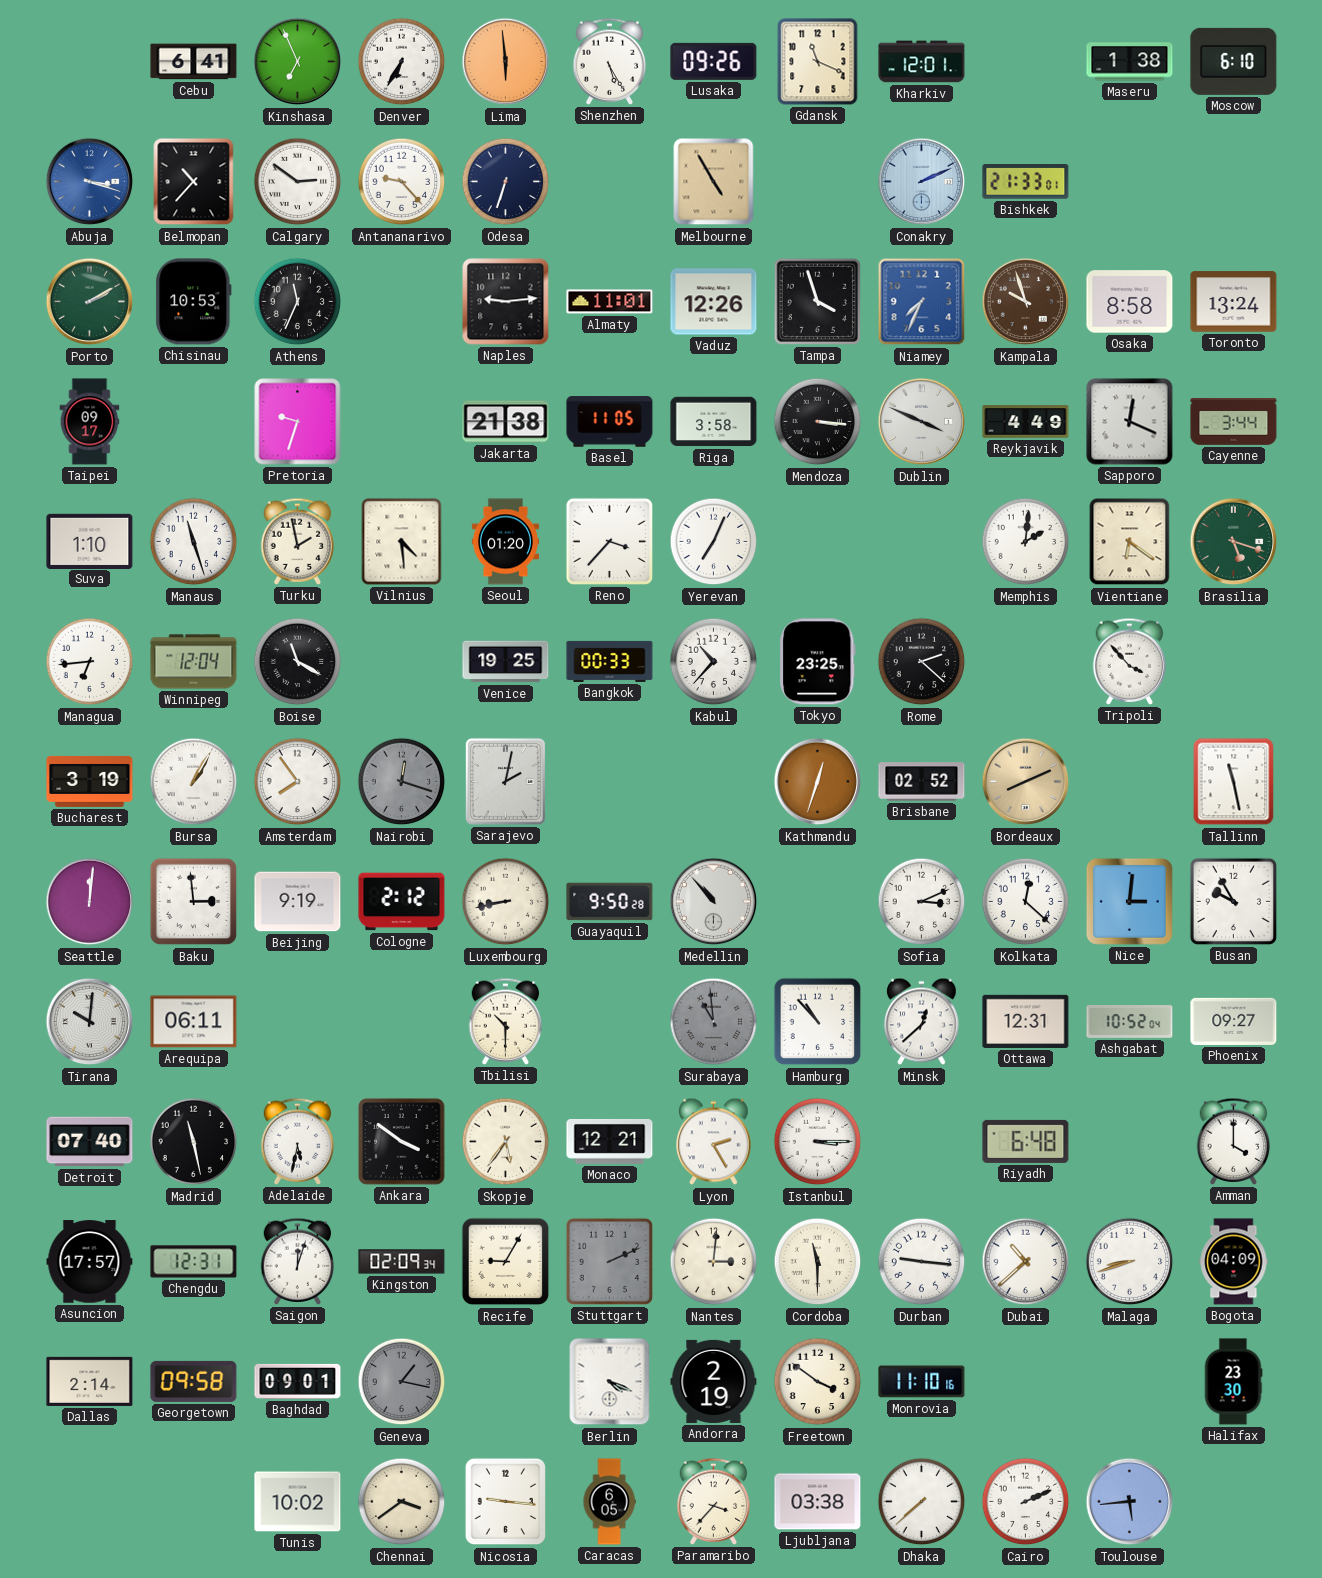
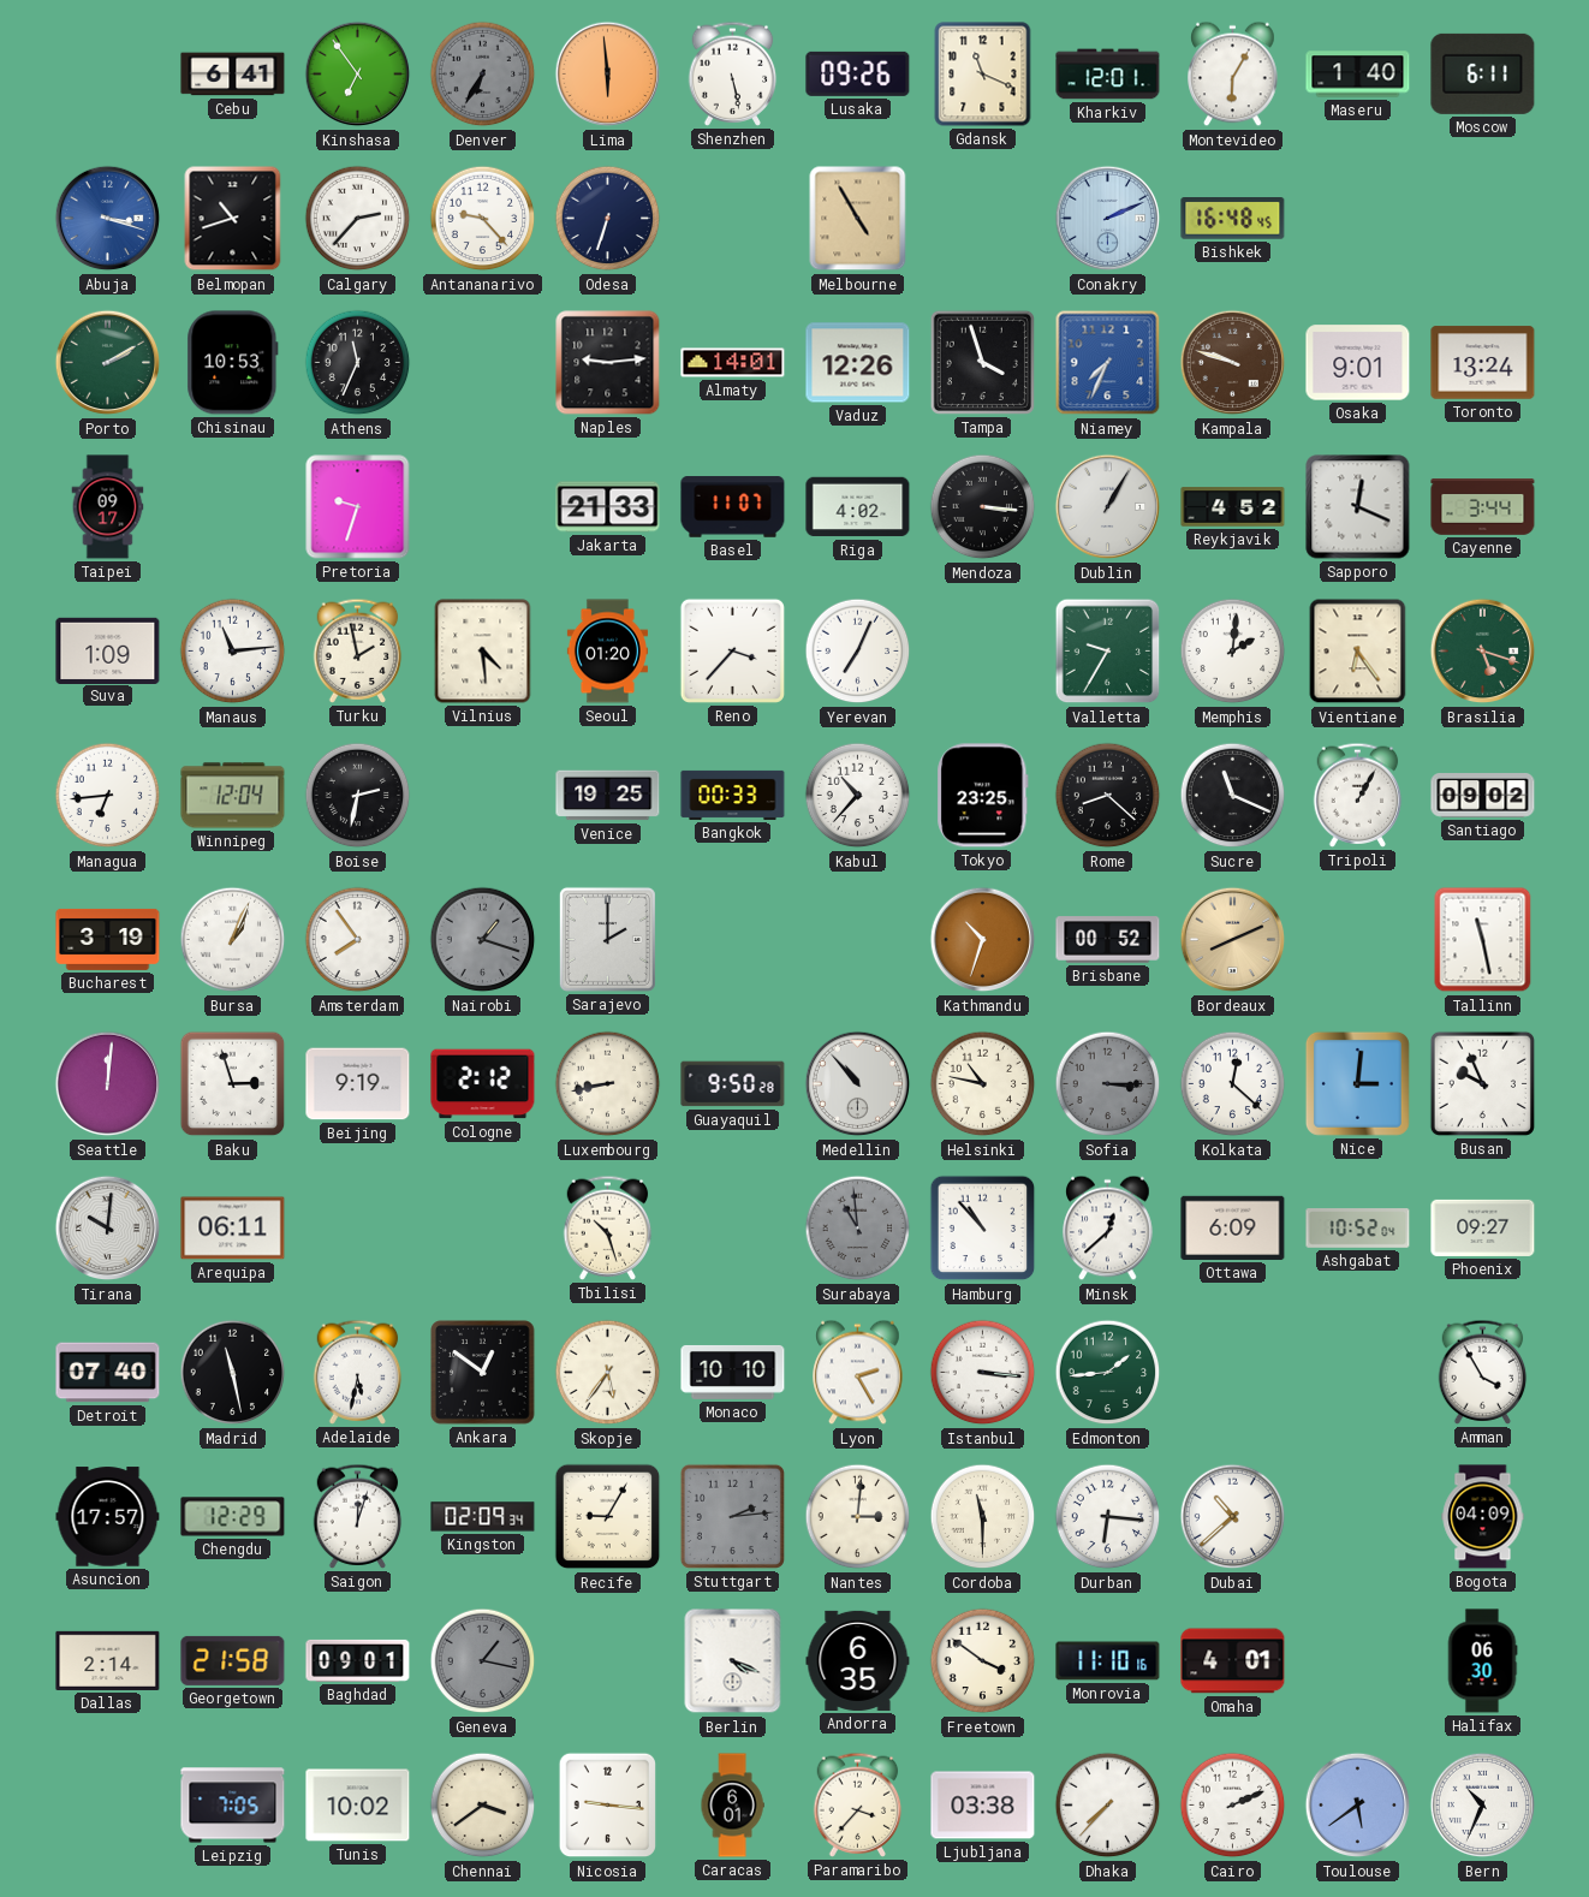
Kinshasa: 6:56 -> 6:54
Denver dial: white -> grey
Shenzhen: 5:25 -> 5:28
Montevideo: none -> 6:05
Maseru: 1:38 -> 1:40
Moscow: 6:10 -> 6:11
Belmopan: 10:37 -> 10:42
Calgary: 2:51 -> 2:37
Bishkek: 21:33 -> 16:48
Almaty: 11:01 -> 14:01
Kampala: 9:57 -> 9:48
Osaka: 8:58 -> 9:01
Jakarta: 21:38 -> 21:33
Basel: 11:05 -> 11:07
Riga: 3:58 -> 4:02
Dublin: 3:49 -> 1:05
Reykjavik: 4:49 -> 4:52
Suva: 1:10 -> 1:09
Manaus: 11:27 -> 11:14
Valletta: none -> 9:35
Vientiane: 6:21 -> 6:24
Boise: 11:20 -> 2:32
Rome: 2:22 -> 8:22
Sucre: none -> 11:19
Tripoli: 3:53 -> 1:05
Santiago: none -> 09:02
Bursa: 1:05 -> 1:04
Nairobi: 12:18 -> 1:18
Sarajevo: 2:02 -> 2:00
Kathmandu: 12:33 -> 10:33
Brisbane: 02:52 -> 00:52
Baku: 2:59 -> 2:57
Helsinki: none -> 10:47
Sofia: 3:11 -> 3:15
Sofia dial: white -> grey
Busan: 9:55 -> 9:56
Tbilisi: 10:30 -> 10:27
Ottawa: 12:31 -> 6:09
Ankara: 3:51 -> 12:51
Monaco: 12:21 -> 10:10
Istanbul: 3:15 -> 3:16
Edmonton: none -> 1:44
Riyadh: 6:48 -> none
Amman: 4:00 -> 3:55
Chengdu: 12:31 -> 12:29
Stuttgart: 2:11 -> 2:14
Durban: 9:16 -> 6:16
Malaga: 8:42 -> none
Georgetown: 09:58 -> 21:58
Andorra: 2:19 -> 6:35
Omaha: none -> 4:01
Halifax: 23:30 -> 06:30
Leipzig: none -> 7:05
Caracas: 6:05 -> 6:01
Dhaka: 7:38 -> 7:37
Toulouse: 5:44 -> 5:39
Bern: none -> 10:34
